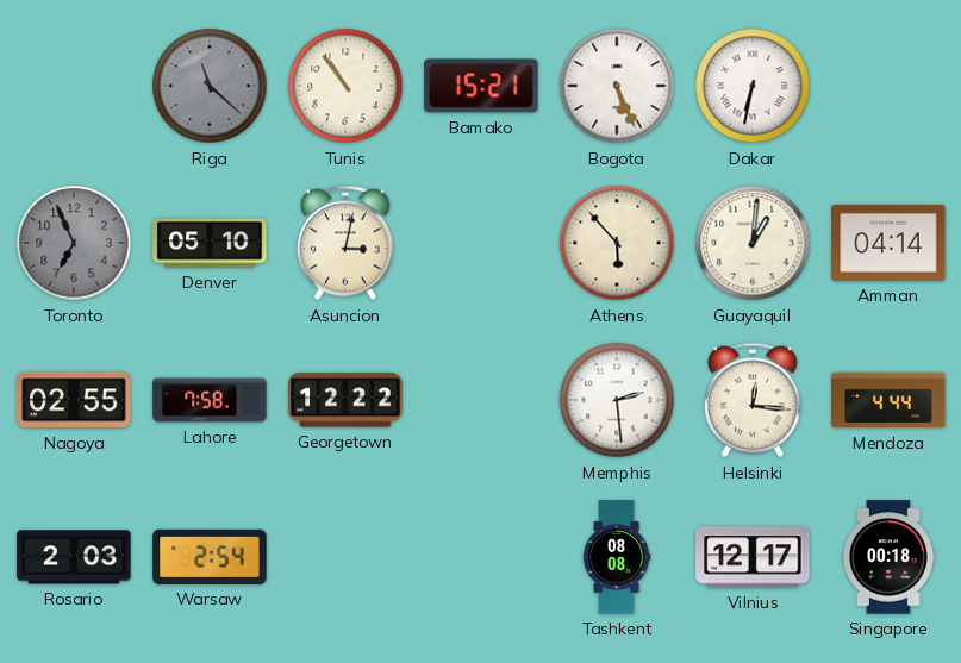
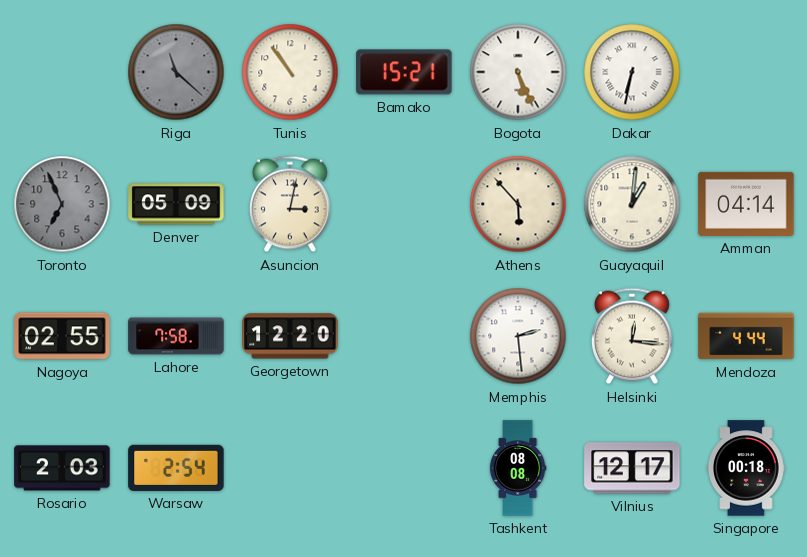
Denver: 05:10 -> 05:09
Georgetown: 12:22 -> 12:20
